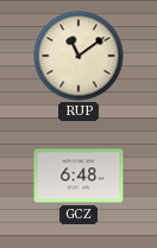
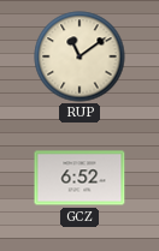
GCZ: 6:48 -> 6:52
